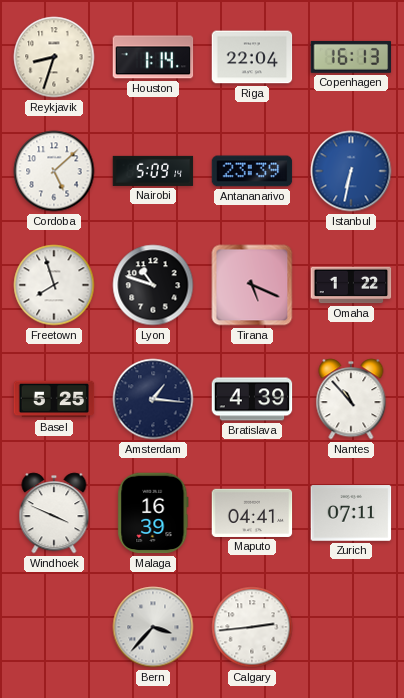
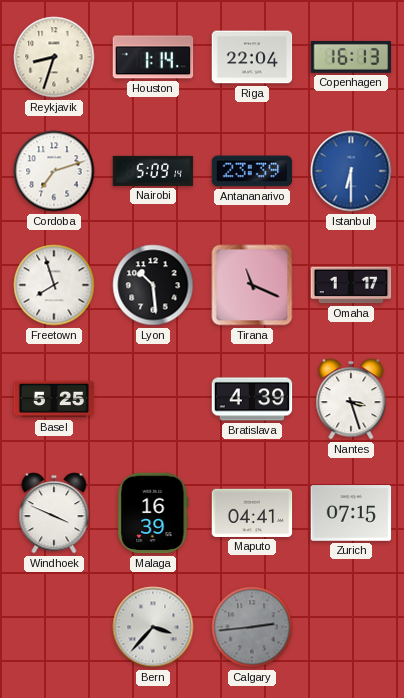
Cordoba: 5:08 -> 7:12
Istanbul: 6:32 -> 6:30
Lyon: 10:48 -> 10:29
Tirana: 5:19 -> 11:19
Omaha: 1:22 -> 1:17
Amsterdam: 1:16 -> none
Nantes: 10:53 -> 3:27
Zurich: 07:11 -> 07:15
Calgary dial: white -> grey
